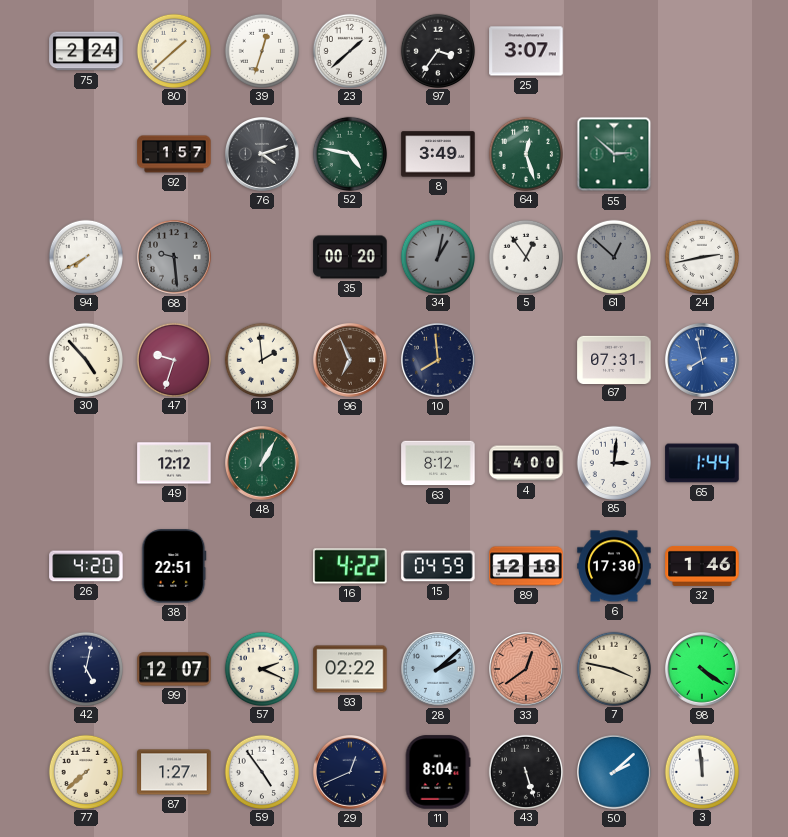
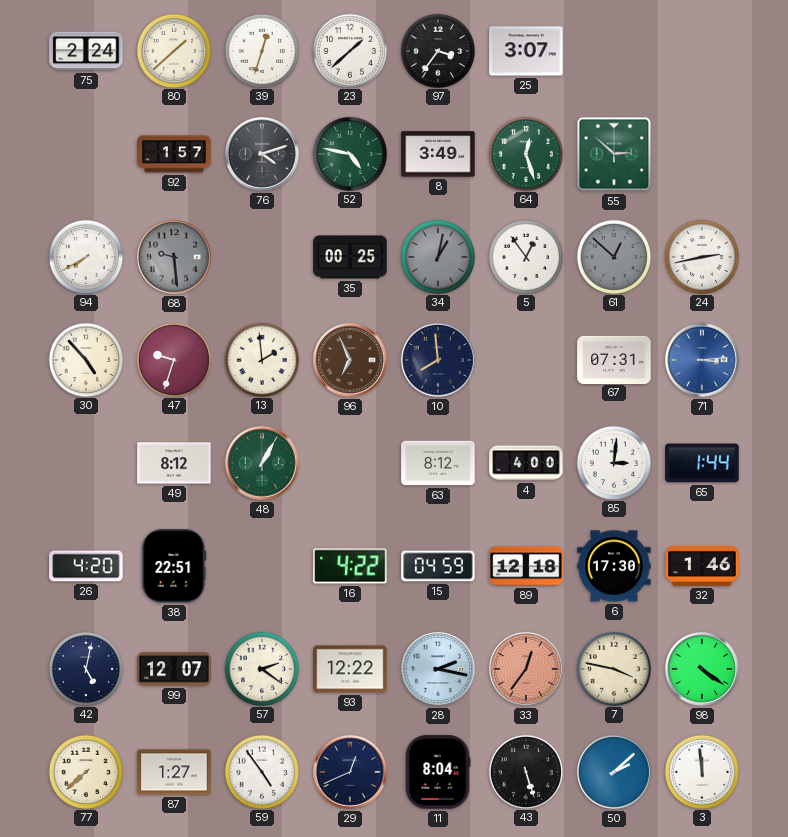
35: 00:20 -> 00:25
71: 7:58 -> 3:14
49: 12:12 -> 8:12
57: 2:19 -> 2:21
93: 02:22 -> 12:22
28: 2:08 -> 2:17
33: 12:39 -> 12:36
